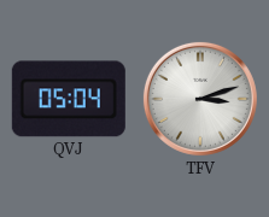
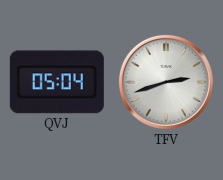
TFV: 3:12 -> 2:42
